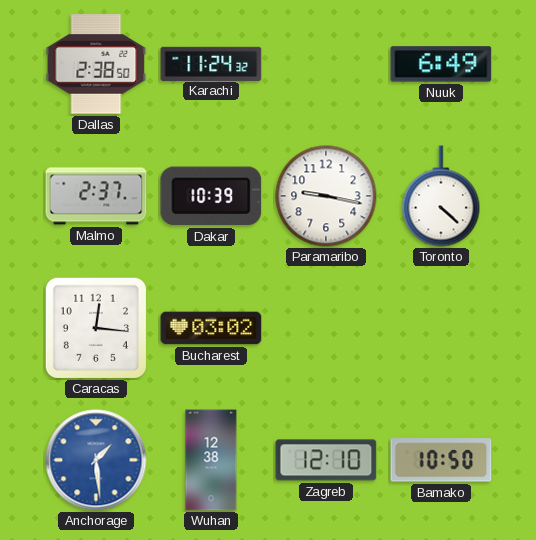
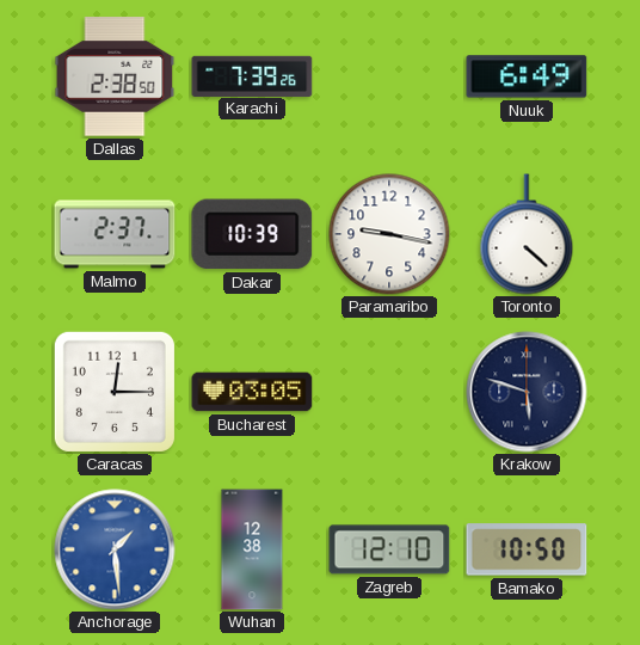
Karachi: 11:24 -> 7:39
Caracas: 12:16 -> 12:15
Bucharest: 03:02 -> 03:05
Krakow: none -> 5:48
